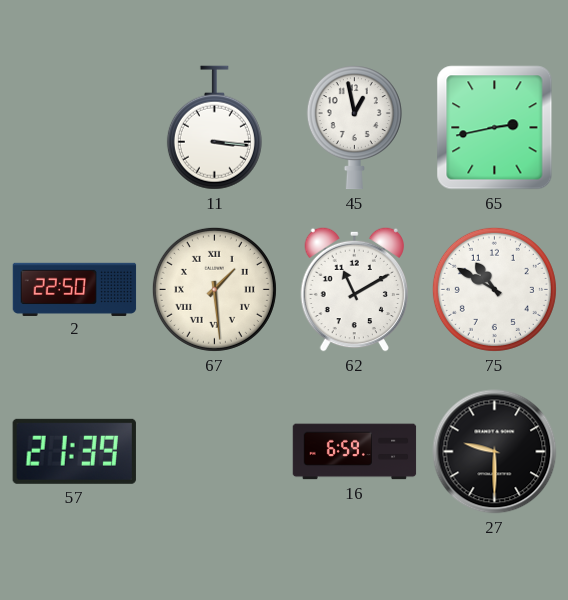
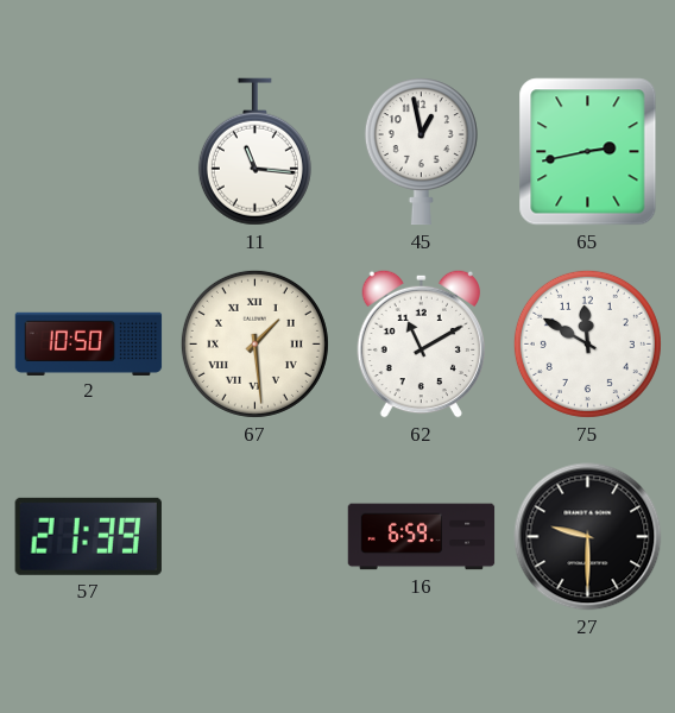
11: 3:16 -> 11:16
2: 22:50 -> 10:50
75: 10:50 -> 11:50
